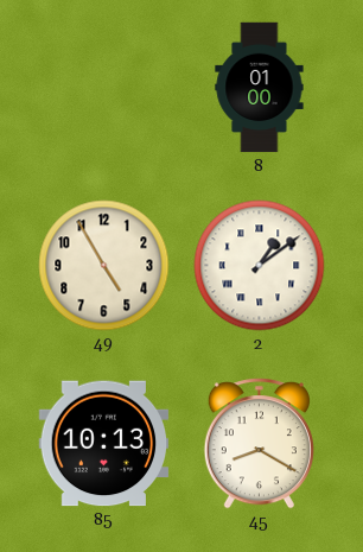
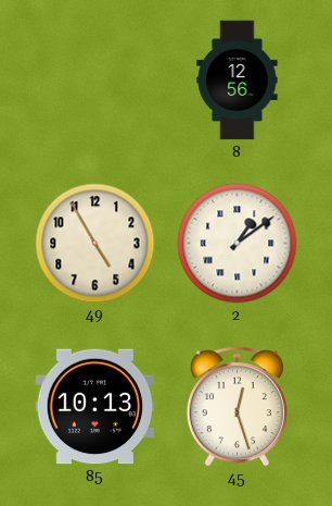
8: 01:00 -> 12:56
45: 8:20 -> 12:27
